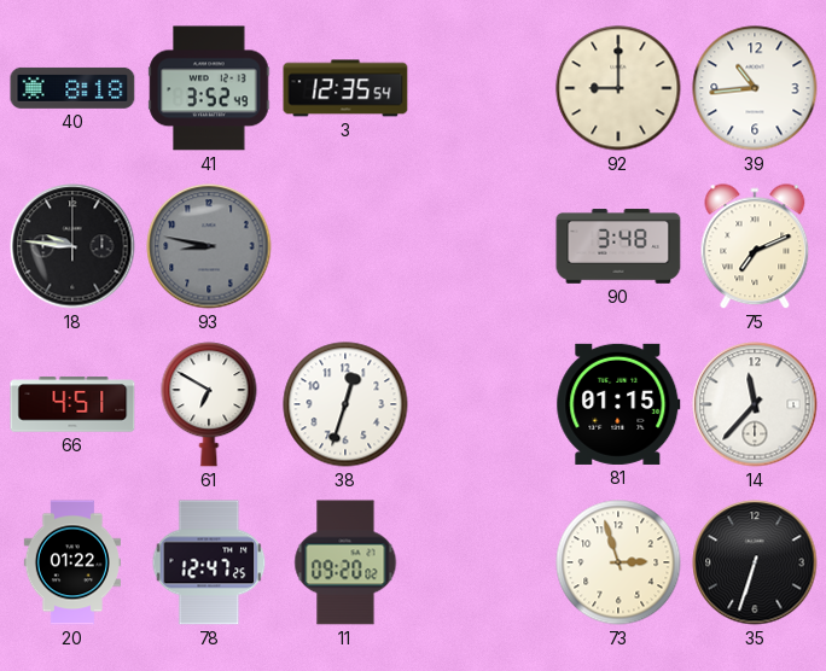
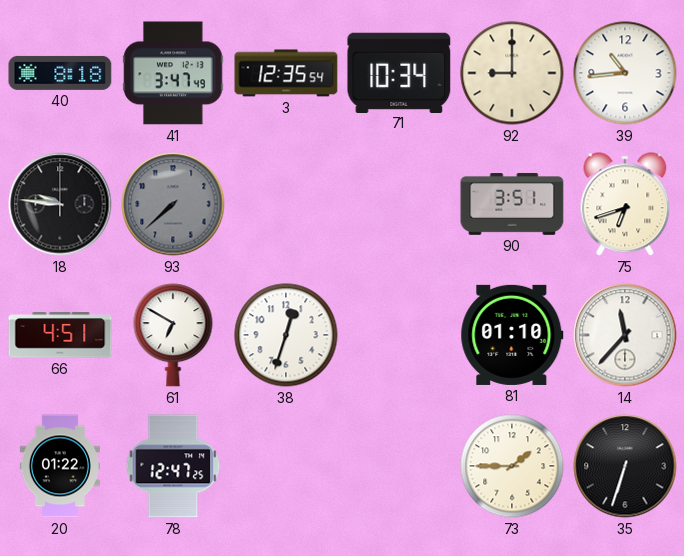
41: 3:52 -> 3:47
71: none -> 10:34
93: 8:47 -> 7:38
90: 3:48 -> 3:51
75: 7:11 -> 6:42
81: 01:15 -> 01:10
11: 09:20 -> none
73: 2:57 -> 1:45
